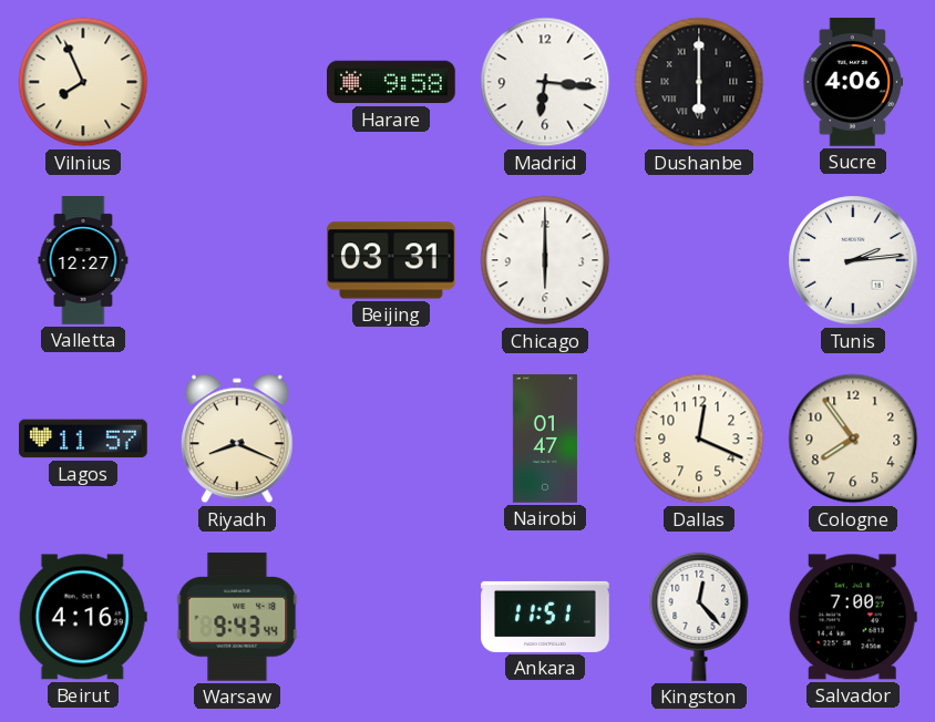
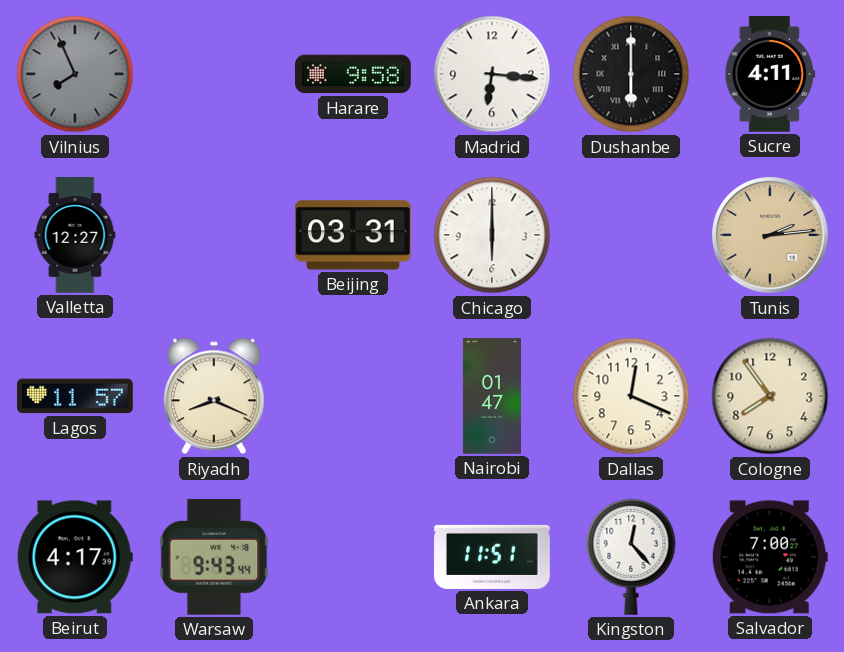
Vilnius dial: cream -> grey
Sucre: 4:06 -> 4:11
Tunis dial: white -> champagne
Beirut: 4:16 -> 4:17
